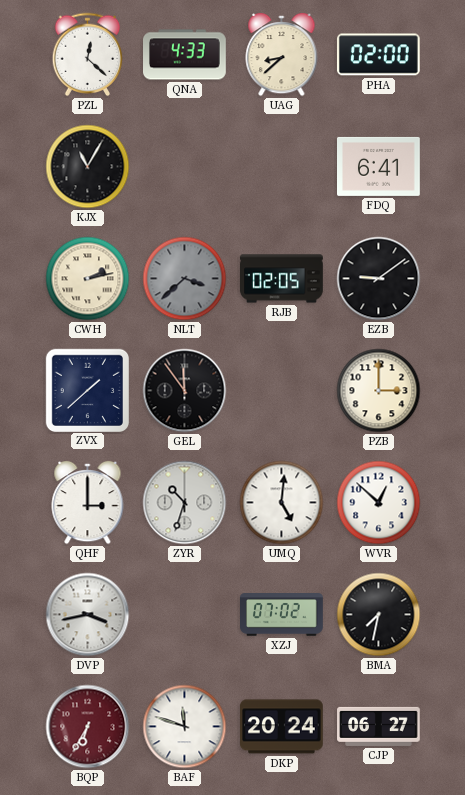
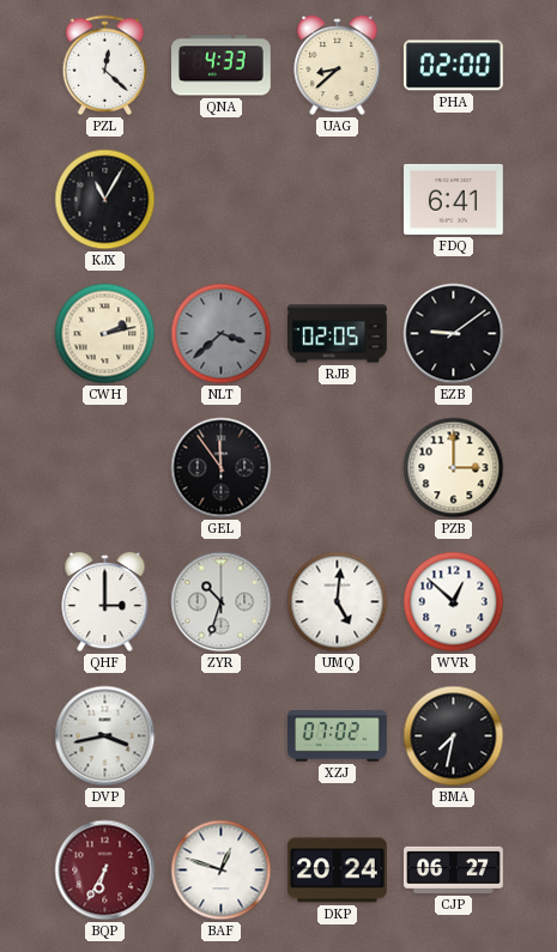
ZVX: 1:38 -> none
BAF: 11:48 -> 12:48
